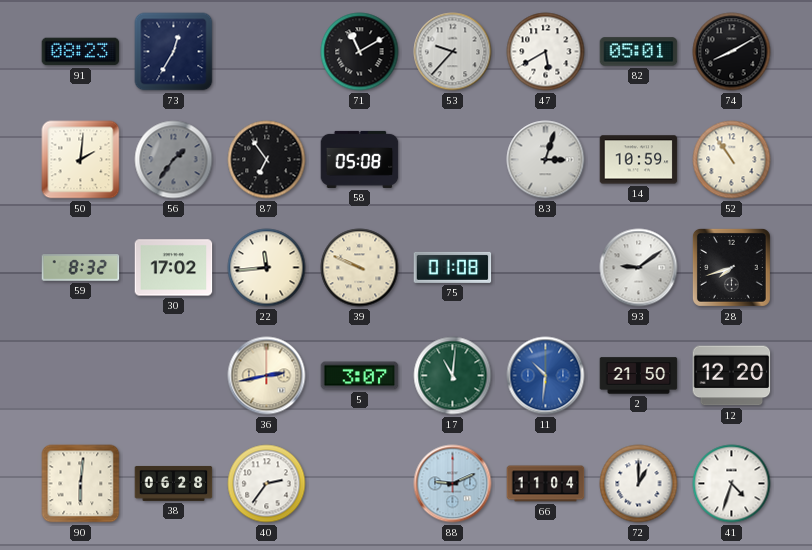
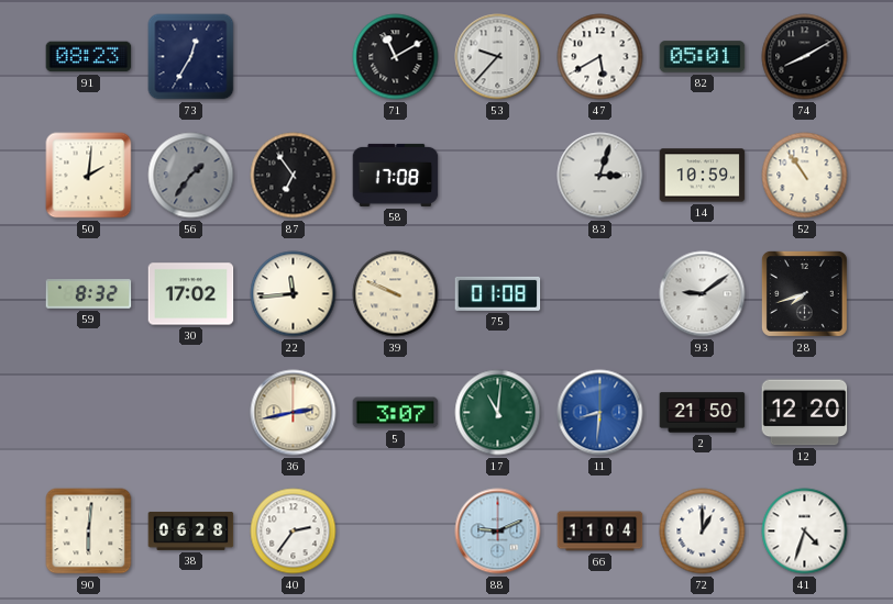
58: 05:08 -> 17:08
11: 10:31 -> 8:31
